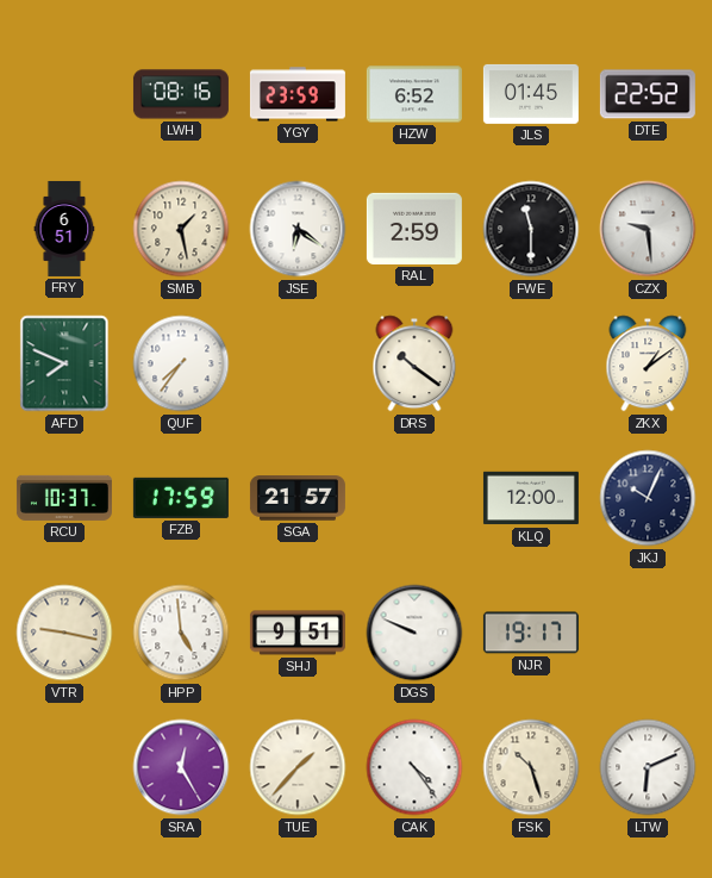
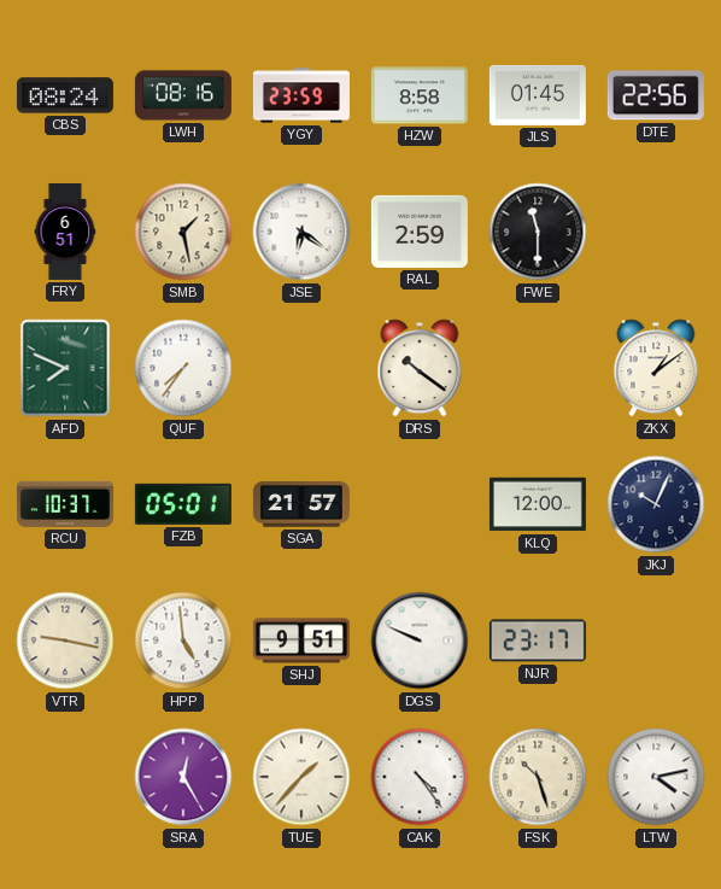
CBS: none -> 08:24
HZW: 6:52 -> 8:58
DTE: 22:52 -> 22:56
CZX: 9:29 -> none
FZB: 17:59 -> 05:01
NJR: 19:17 -> 23:17
LTW: 6:11 -> 4:13
